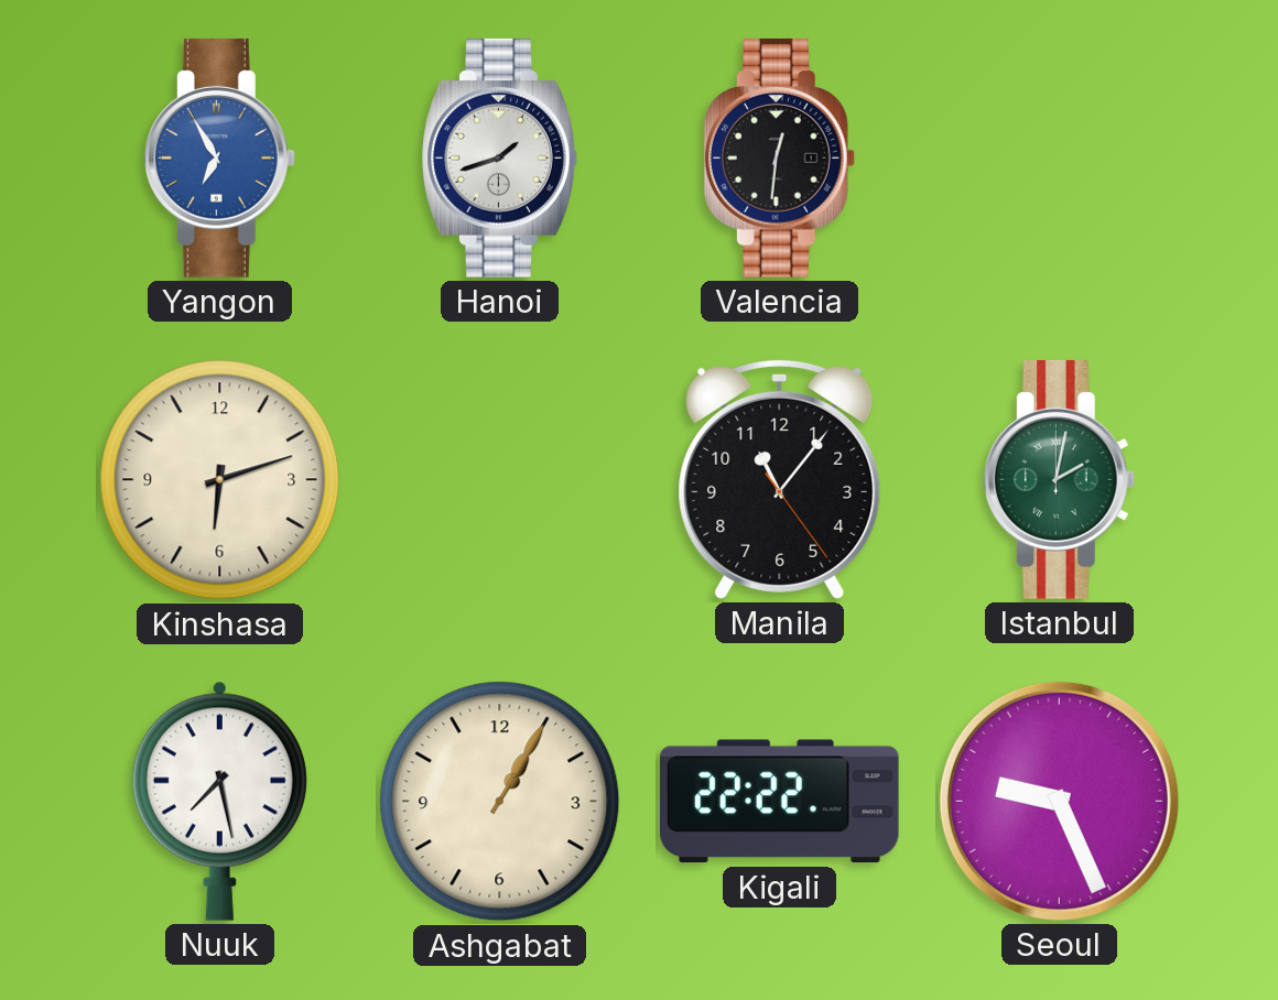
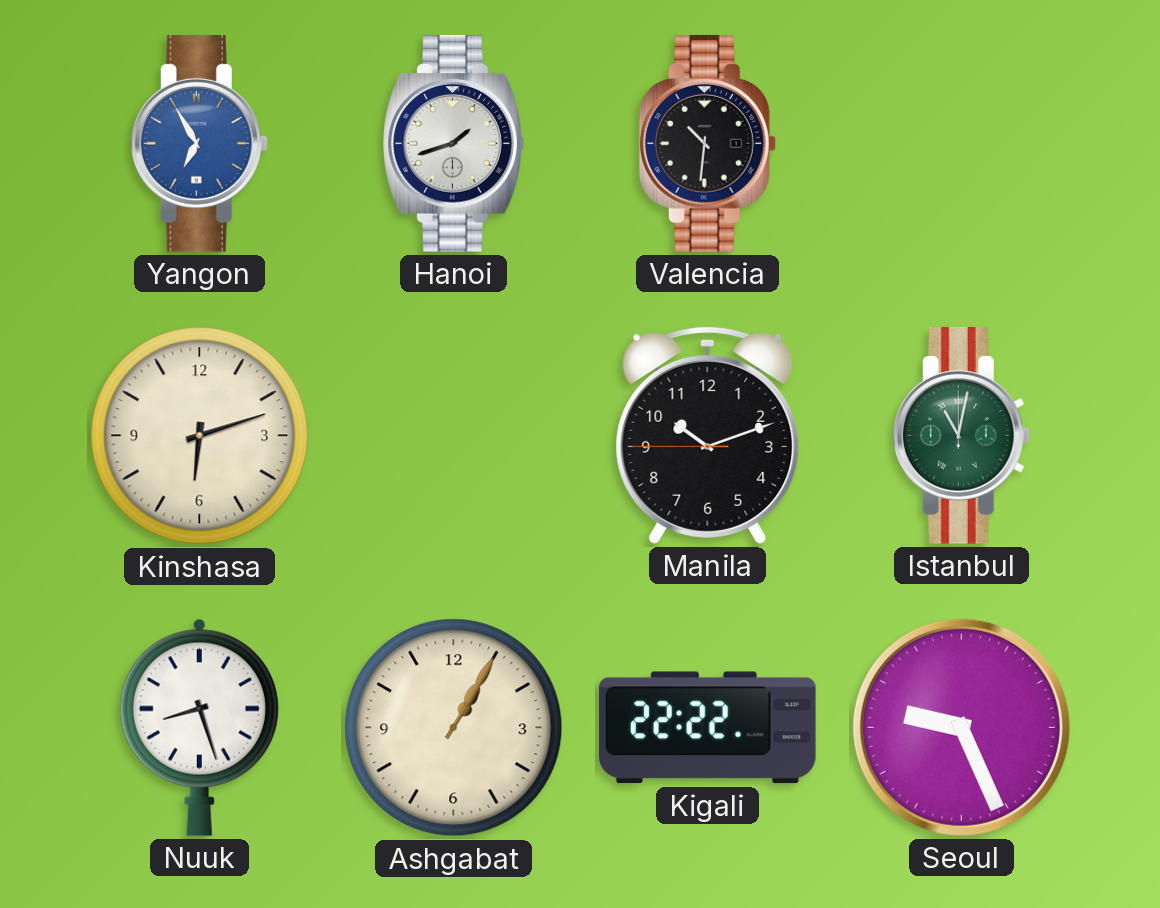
Valencia: 12:31 -> 10:31
Manila: 11:06 -> 10:11
Istanbul: 2:02 -> 11:02
Nuuk: 7:28 -> 8:27
